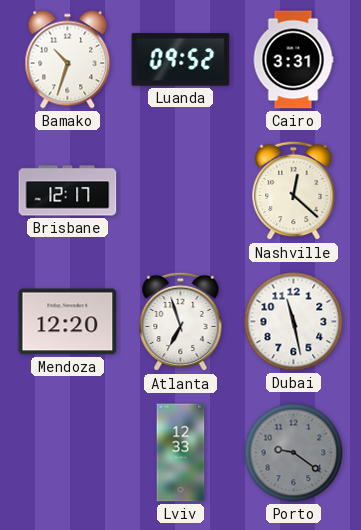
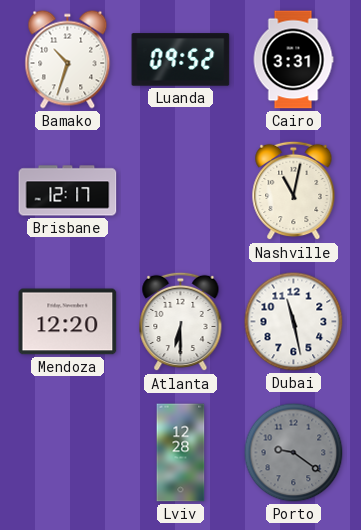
Nashville: 12:22 -> 11:02
Atlanta: 6:57 -> 6:30
Lviv: 12:33 -> 12:28
